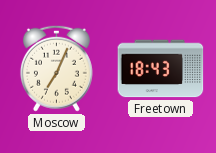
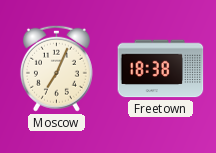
Freetown: 18:43 -> 18:38
